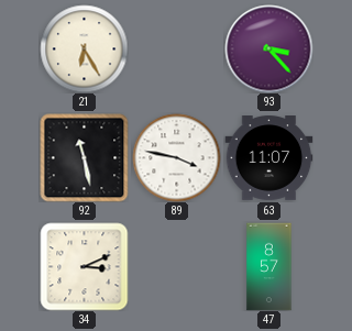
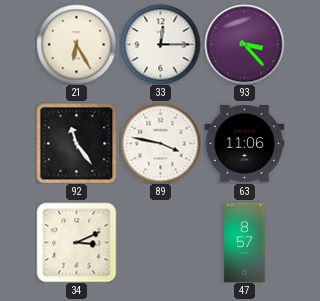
33: none -> 12:15
92: 11:28 -> 11:24
63: 11:07 -> 11:06
